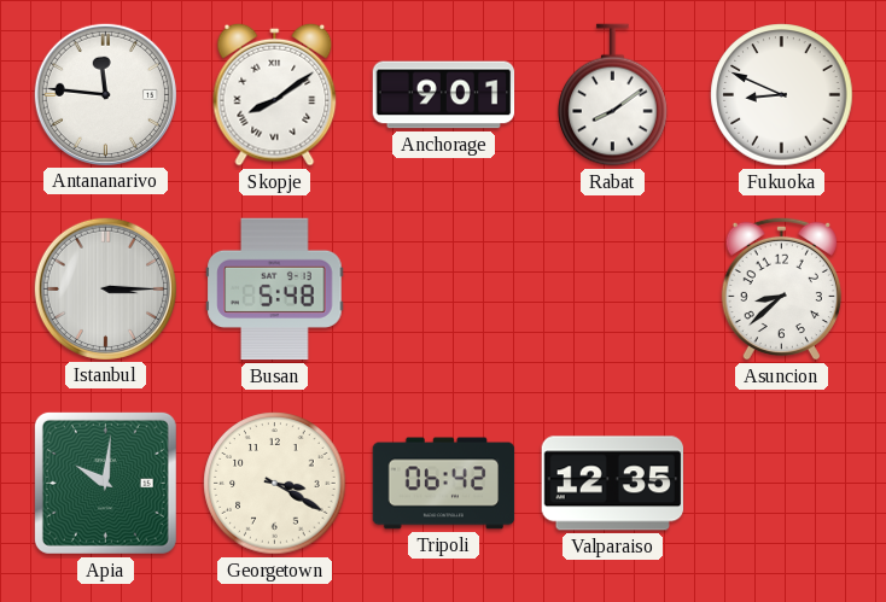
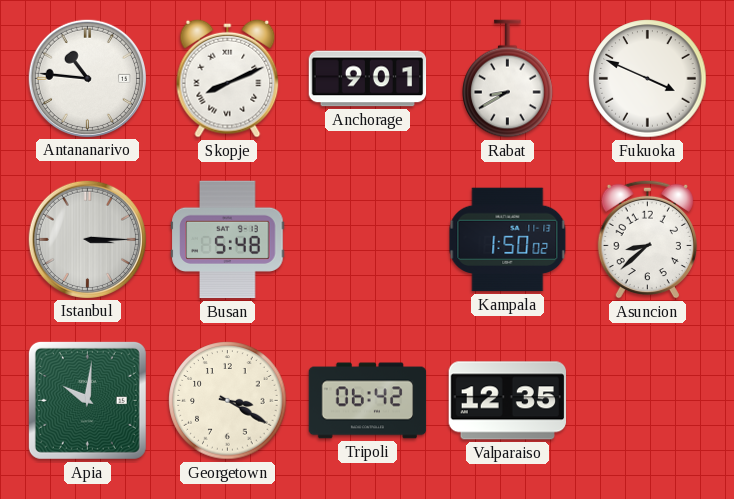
Antananarivo: 11:46 -> 10:46
Skopje: 8:09 -> 8:11
Rabat: 8:09 -> 8:40
Fukuoka: 8:49 -> 3:49
Kampala: none -> 1:50
